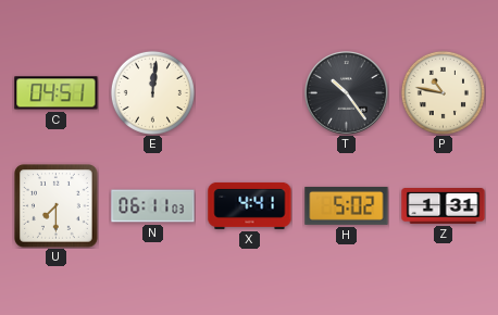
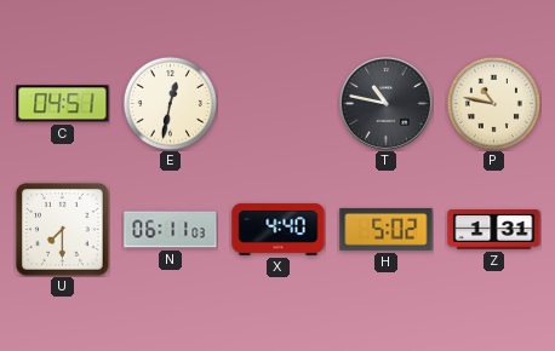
E: 12:01 -> 12:32
T: 10:24 -> 10:47
X: 4:41 -> 4:40
